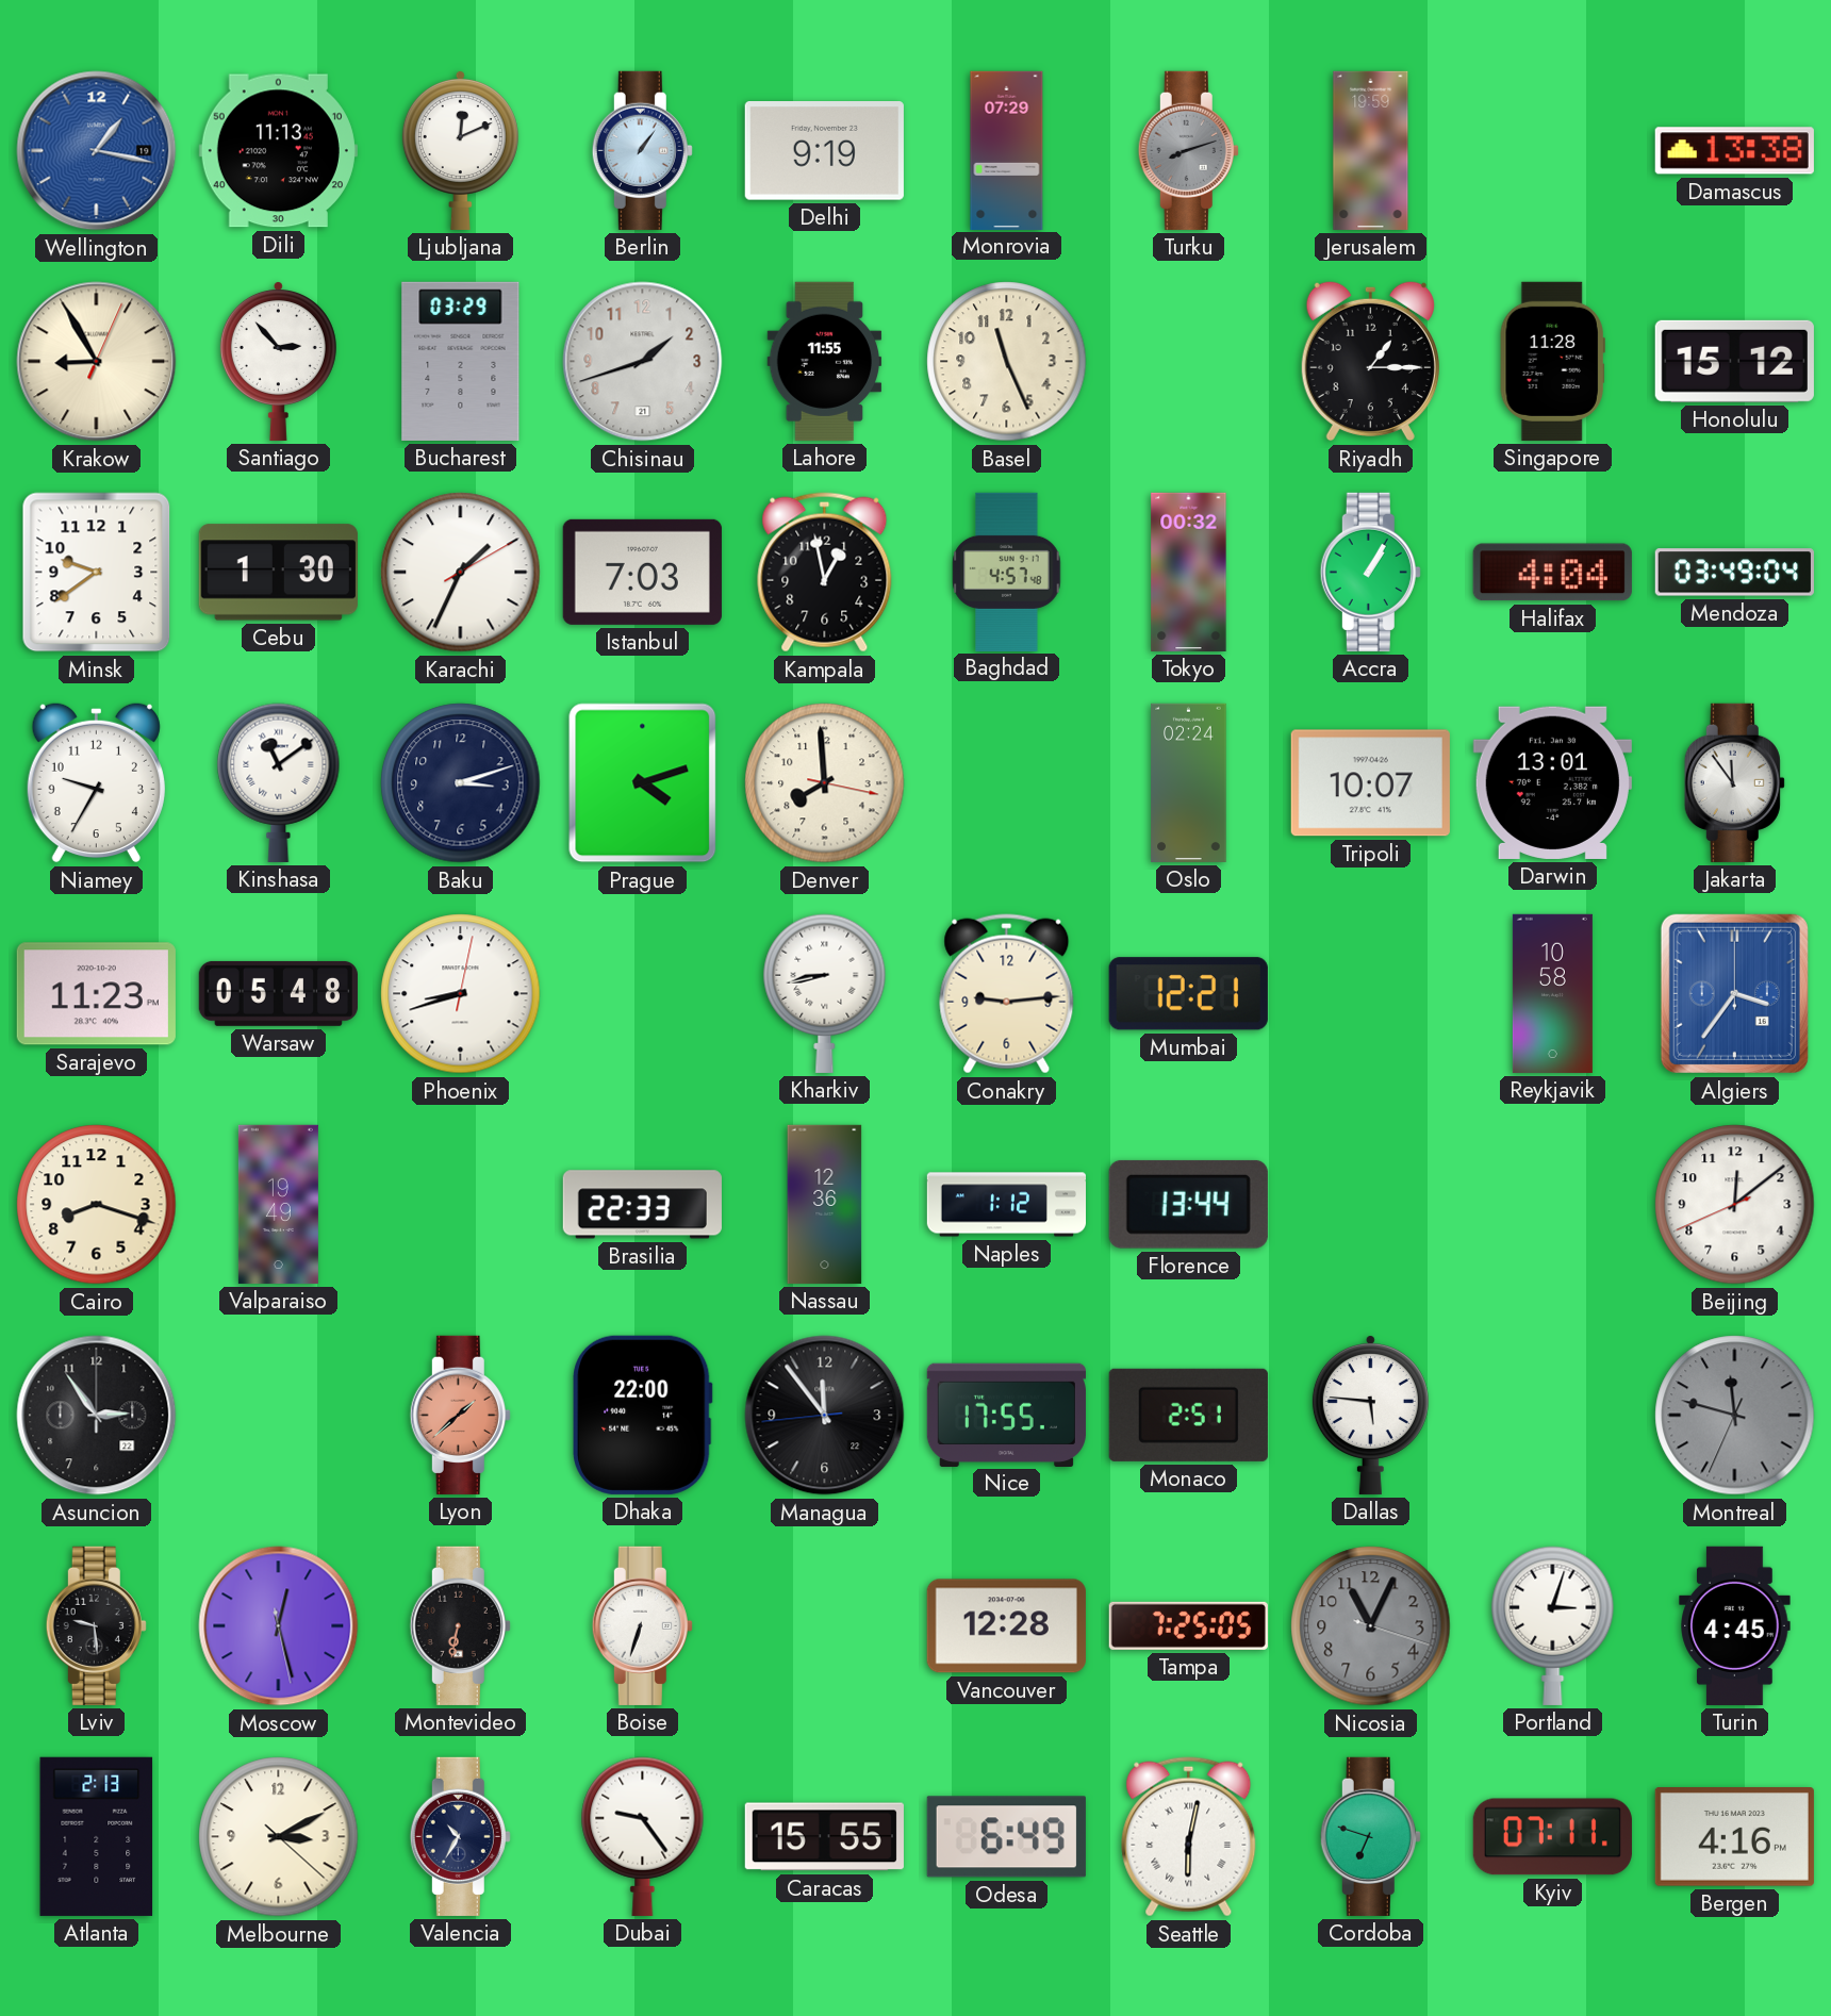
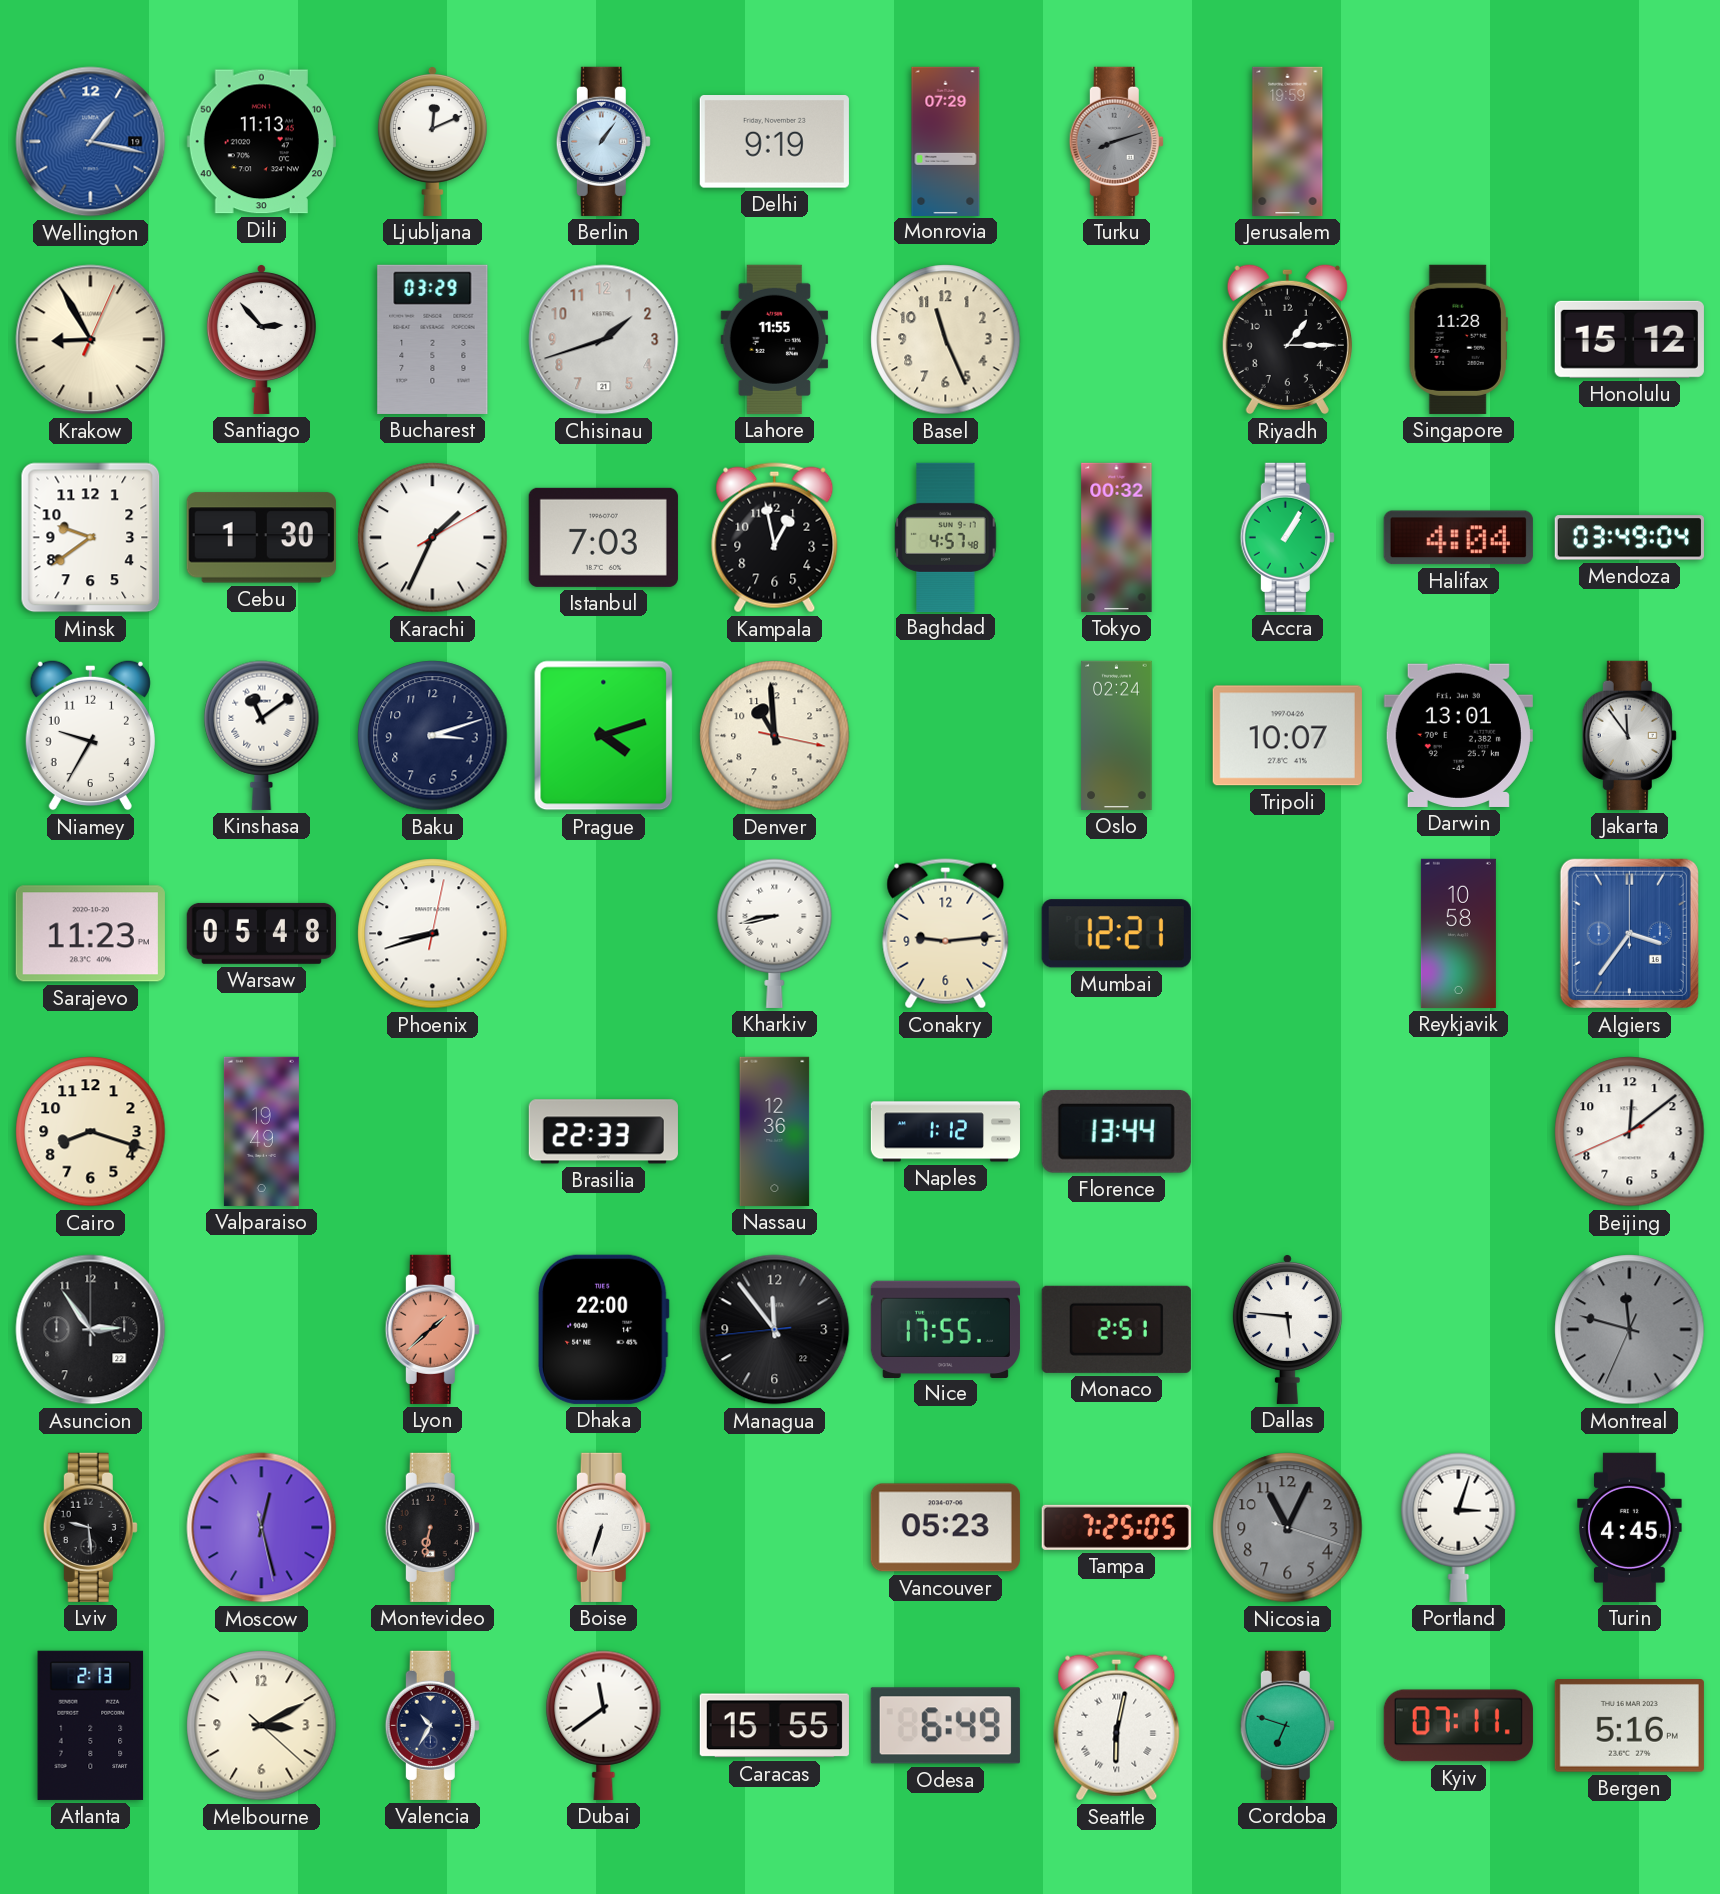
Damascus: 13:38 -> none
Denver: 7:59 -> 10:59
Vancouver: 12:28 -> 05:23
Dubai: 9:24 -> 11:39
Bergen: 4:16 -> 5:16
